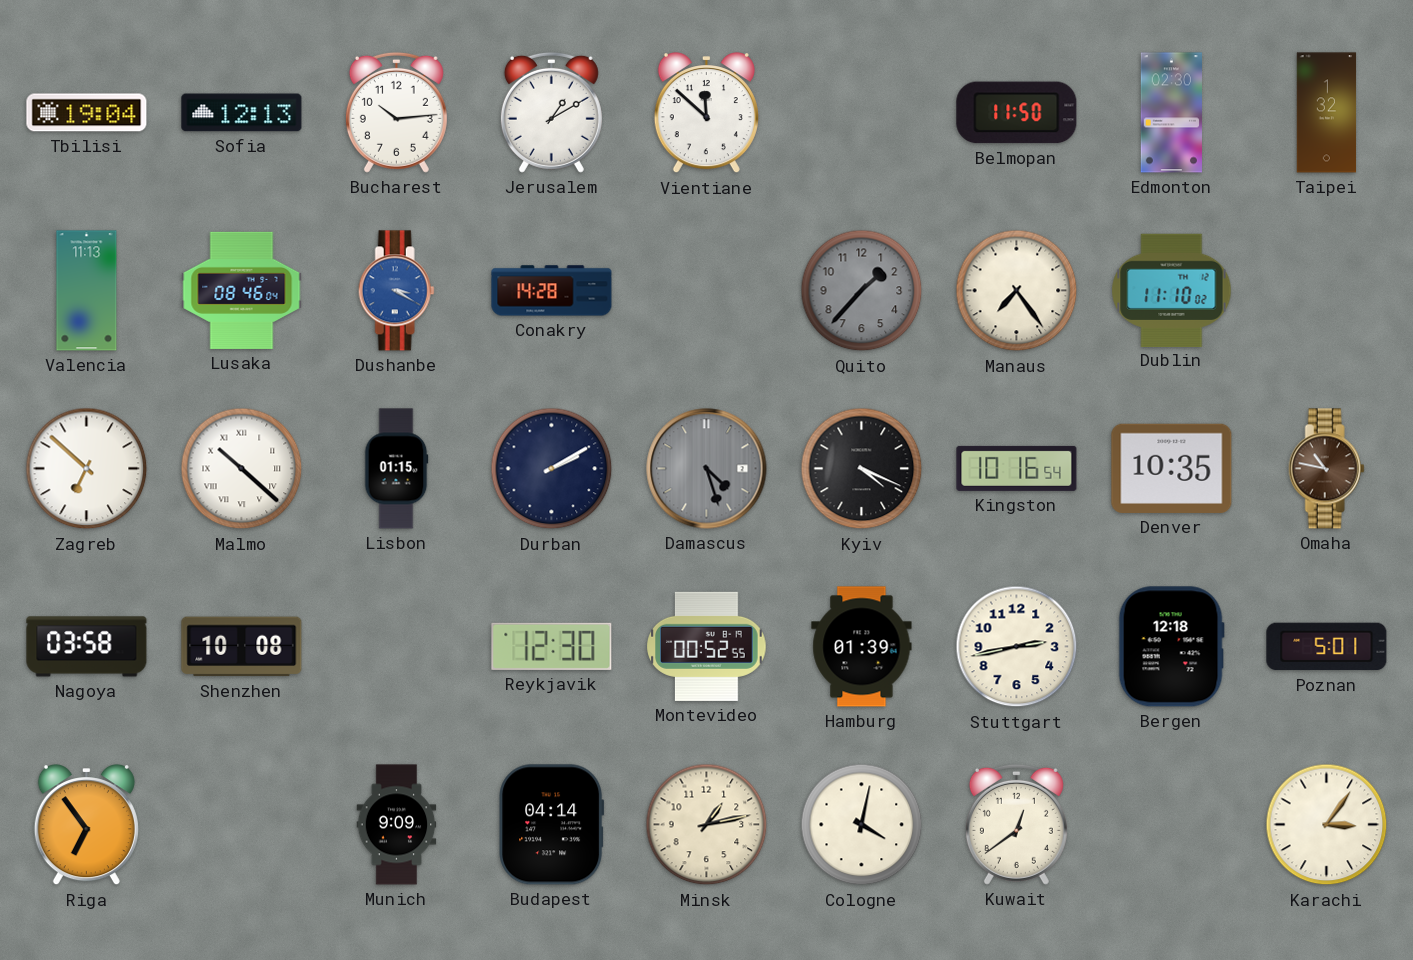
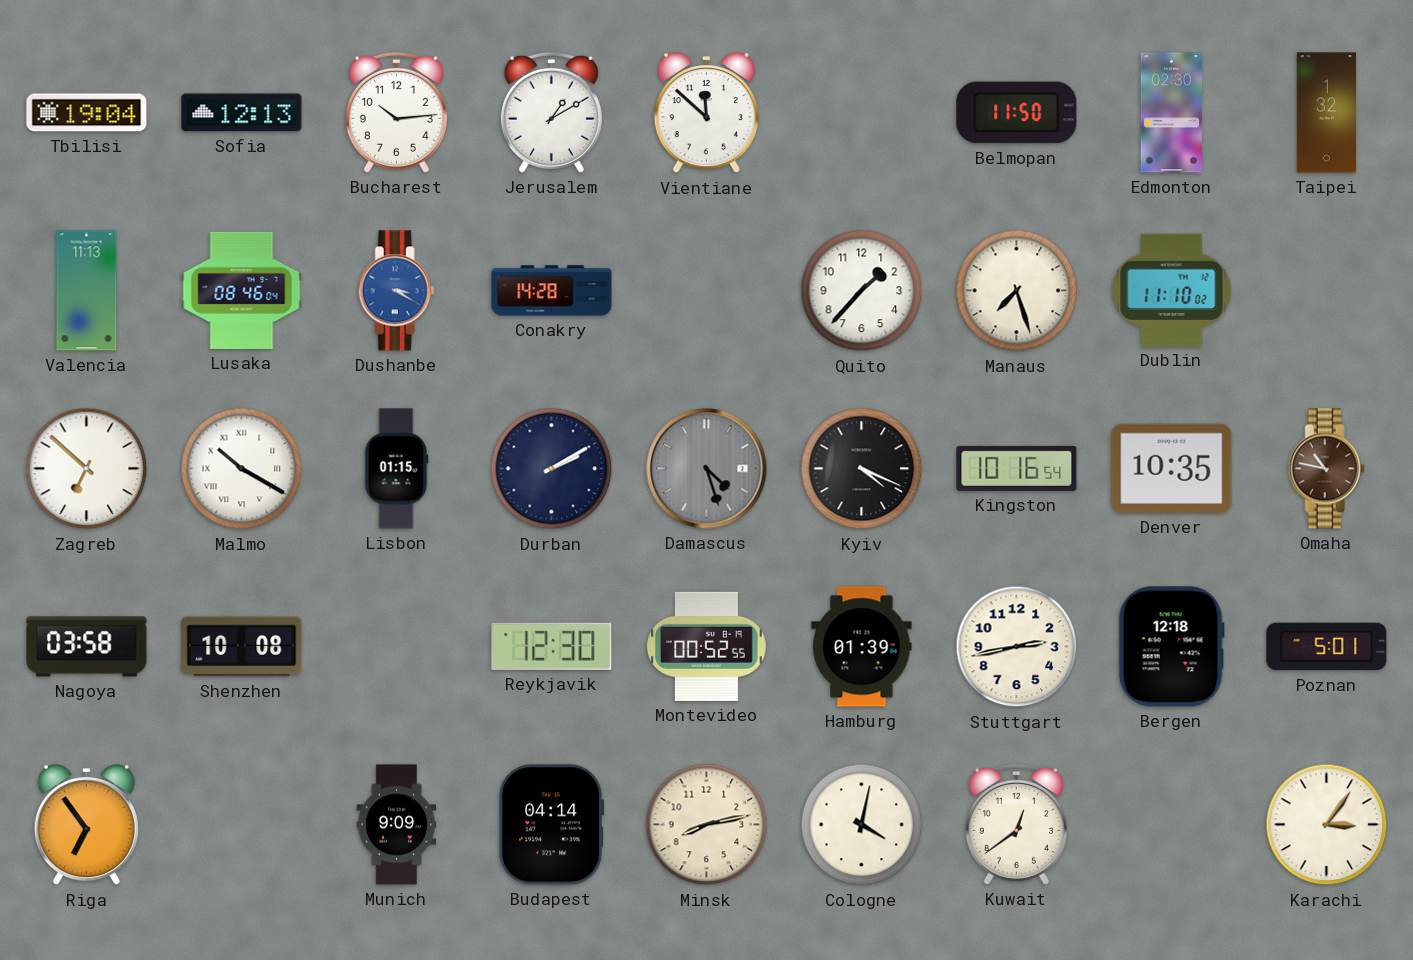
Quito dial: grey -> white
Manaus: 7:24 -> 7:27
Malmo: 10:22 -> 10:20
Minsk: 1:13 -> 8:13
